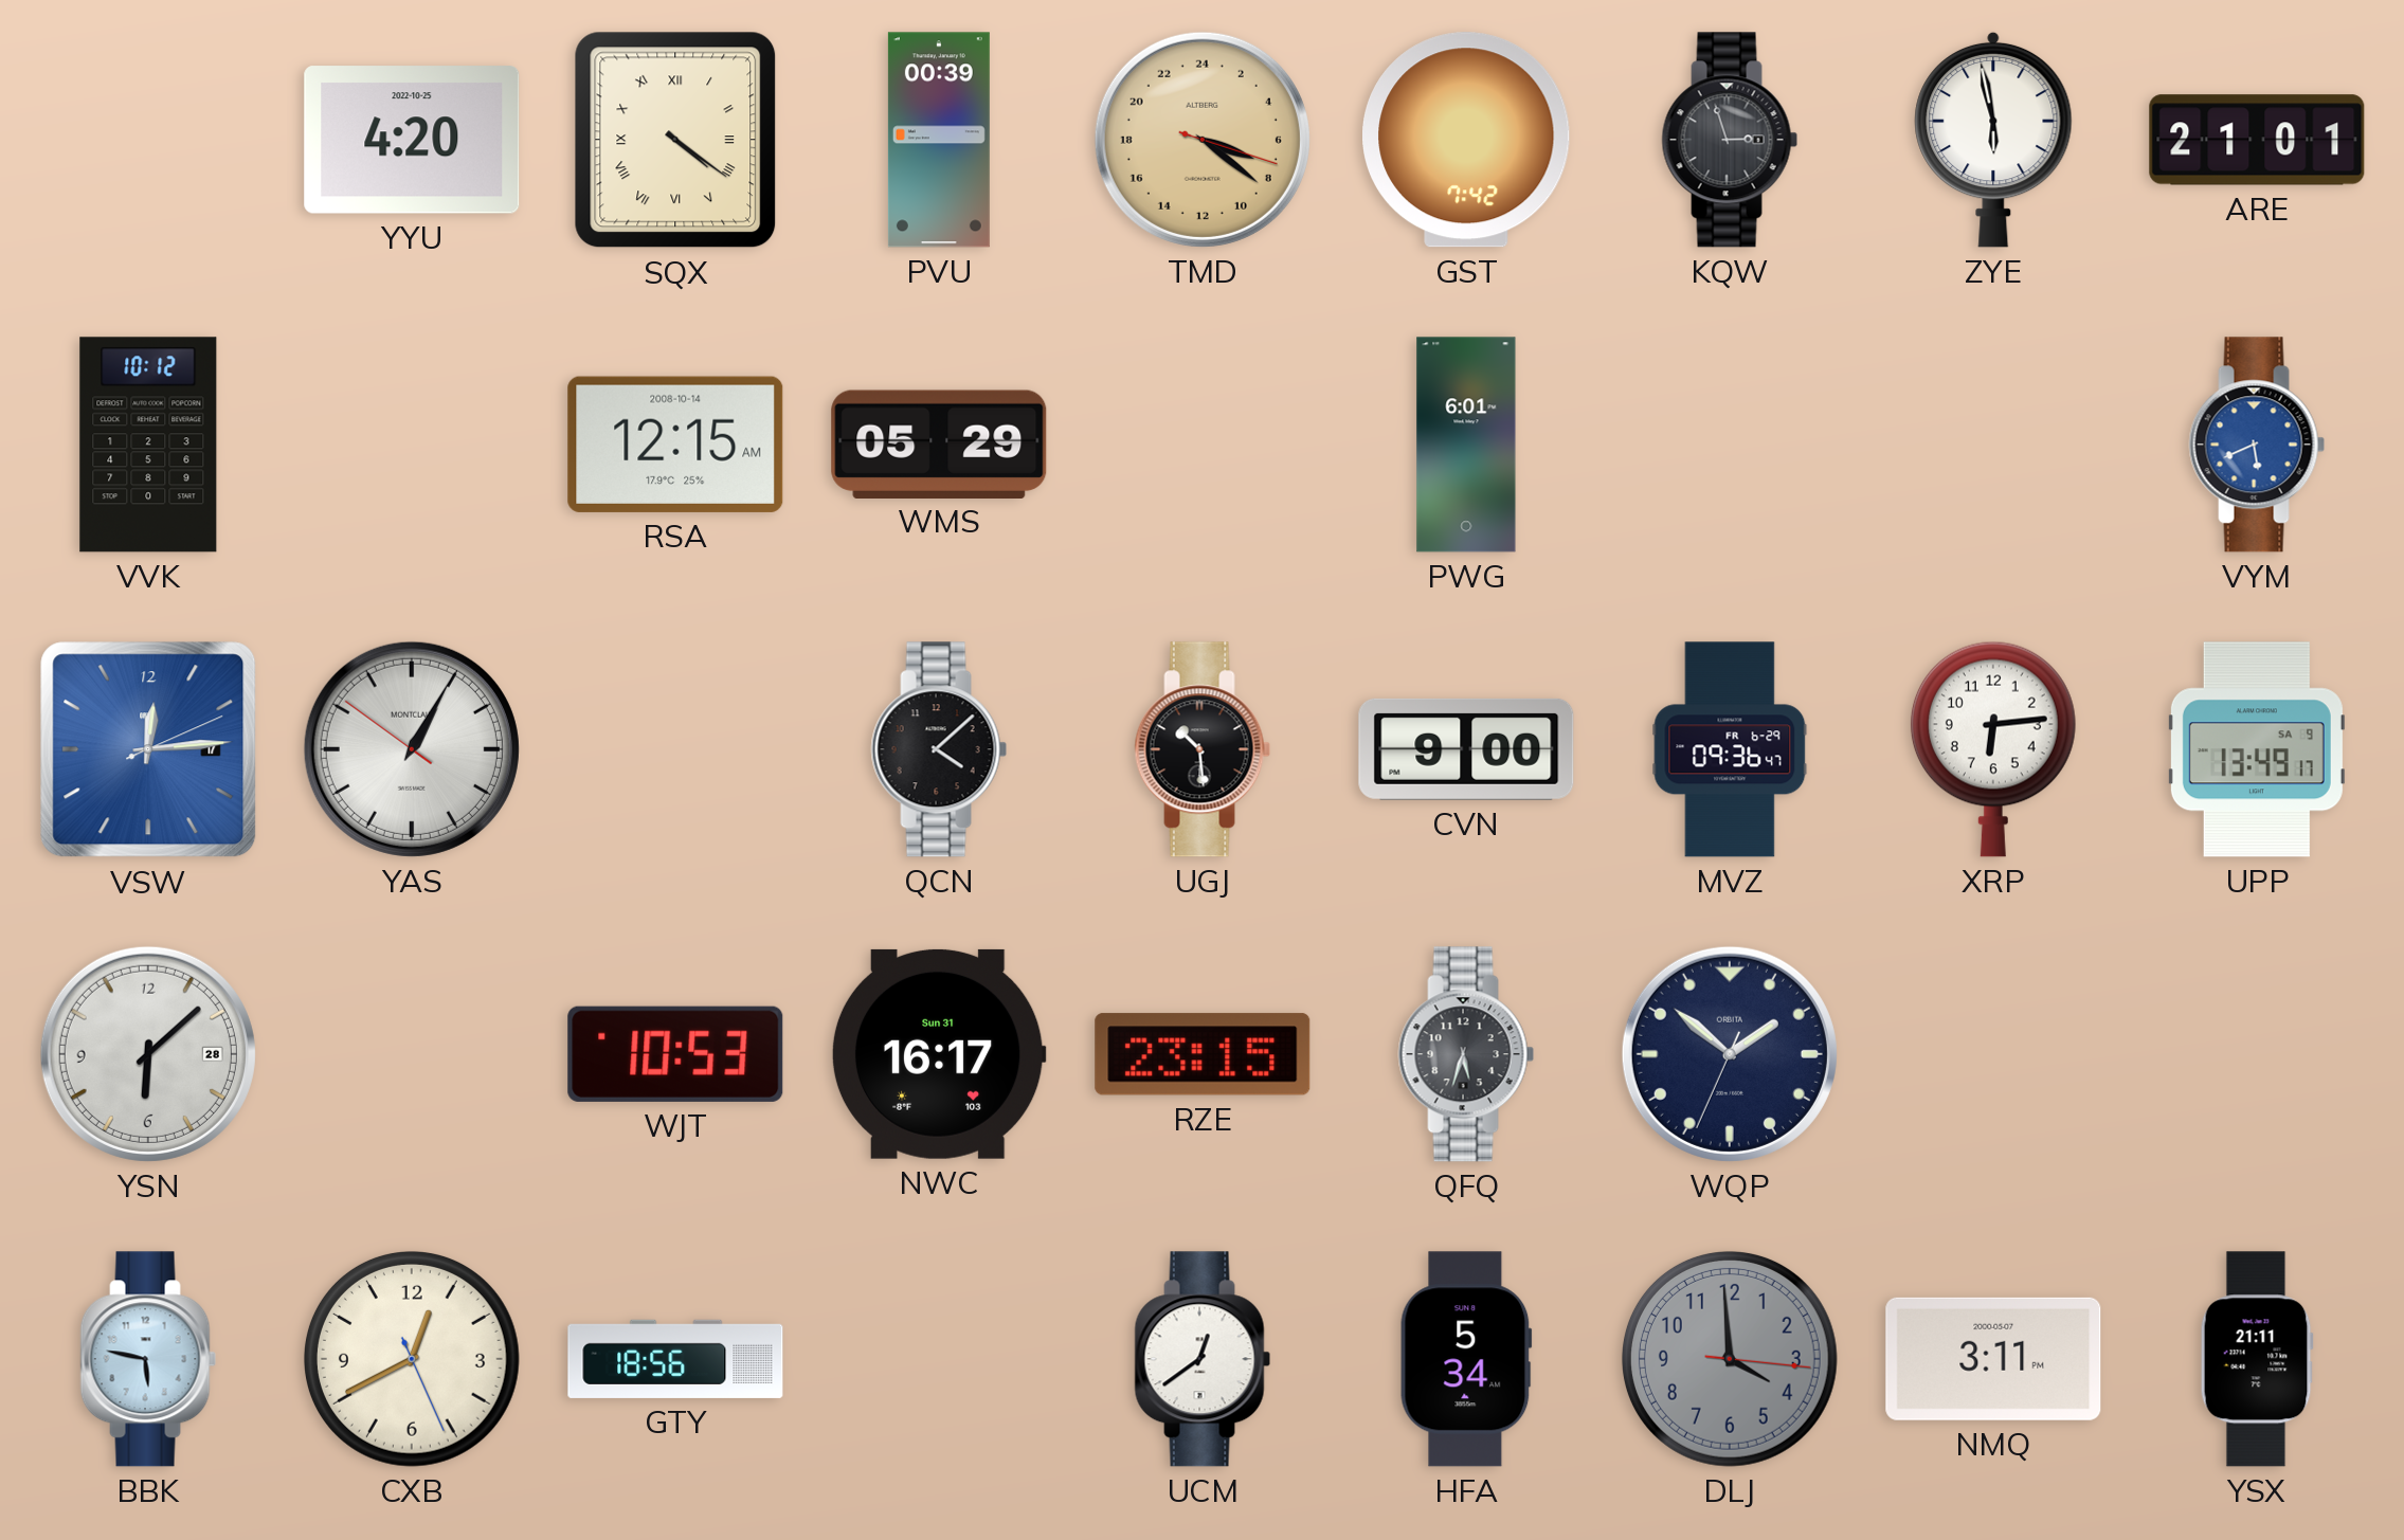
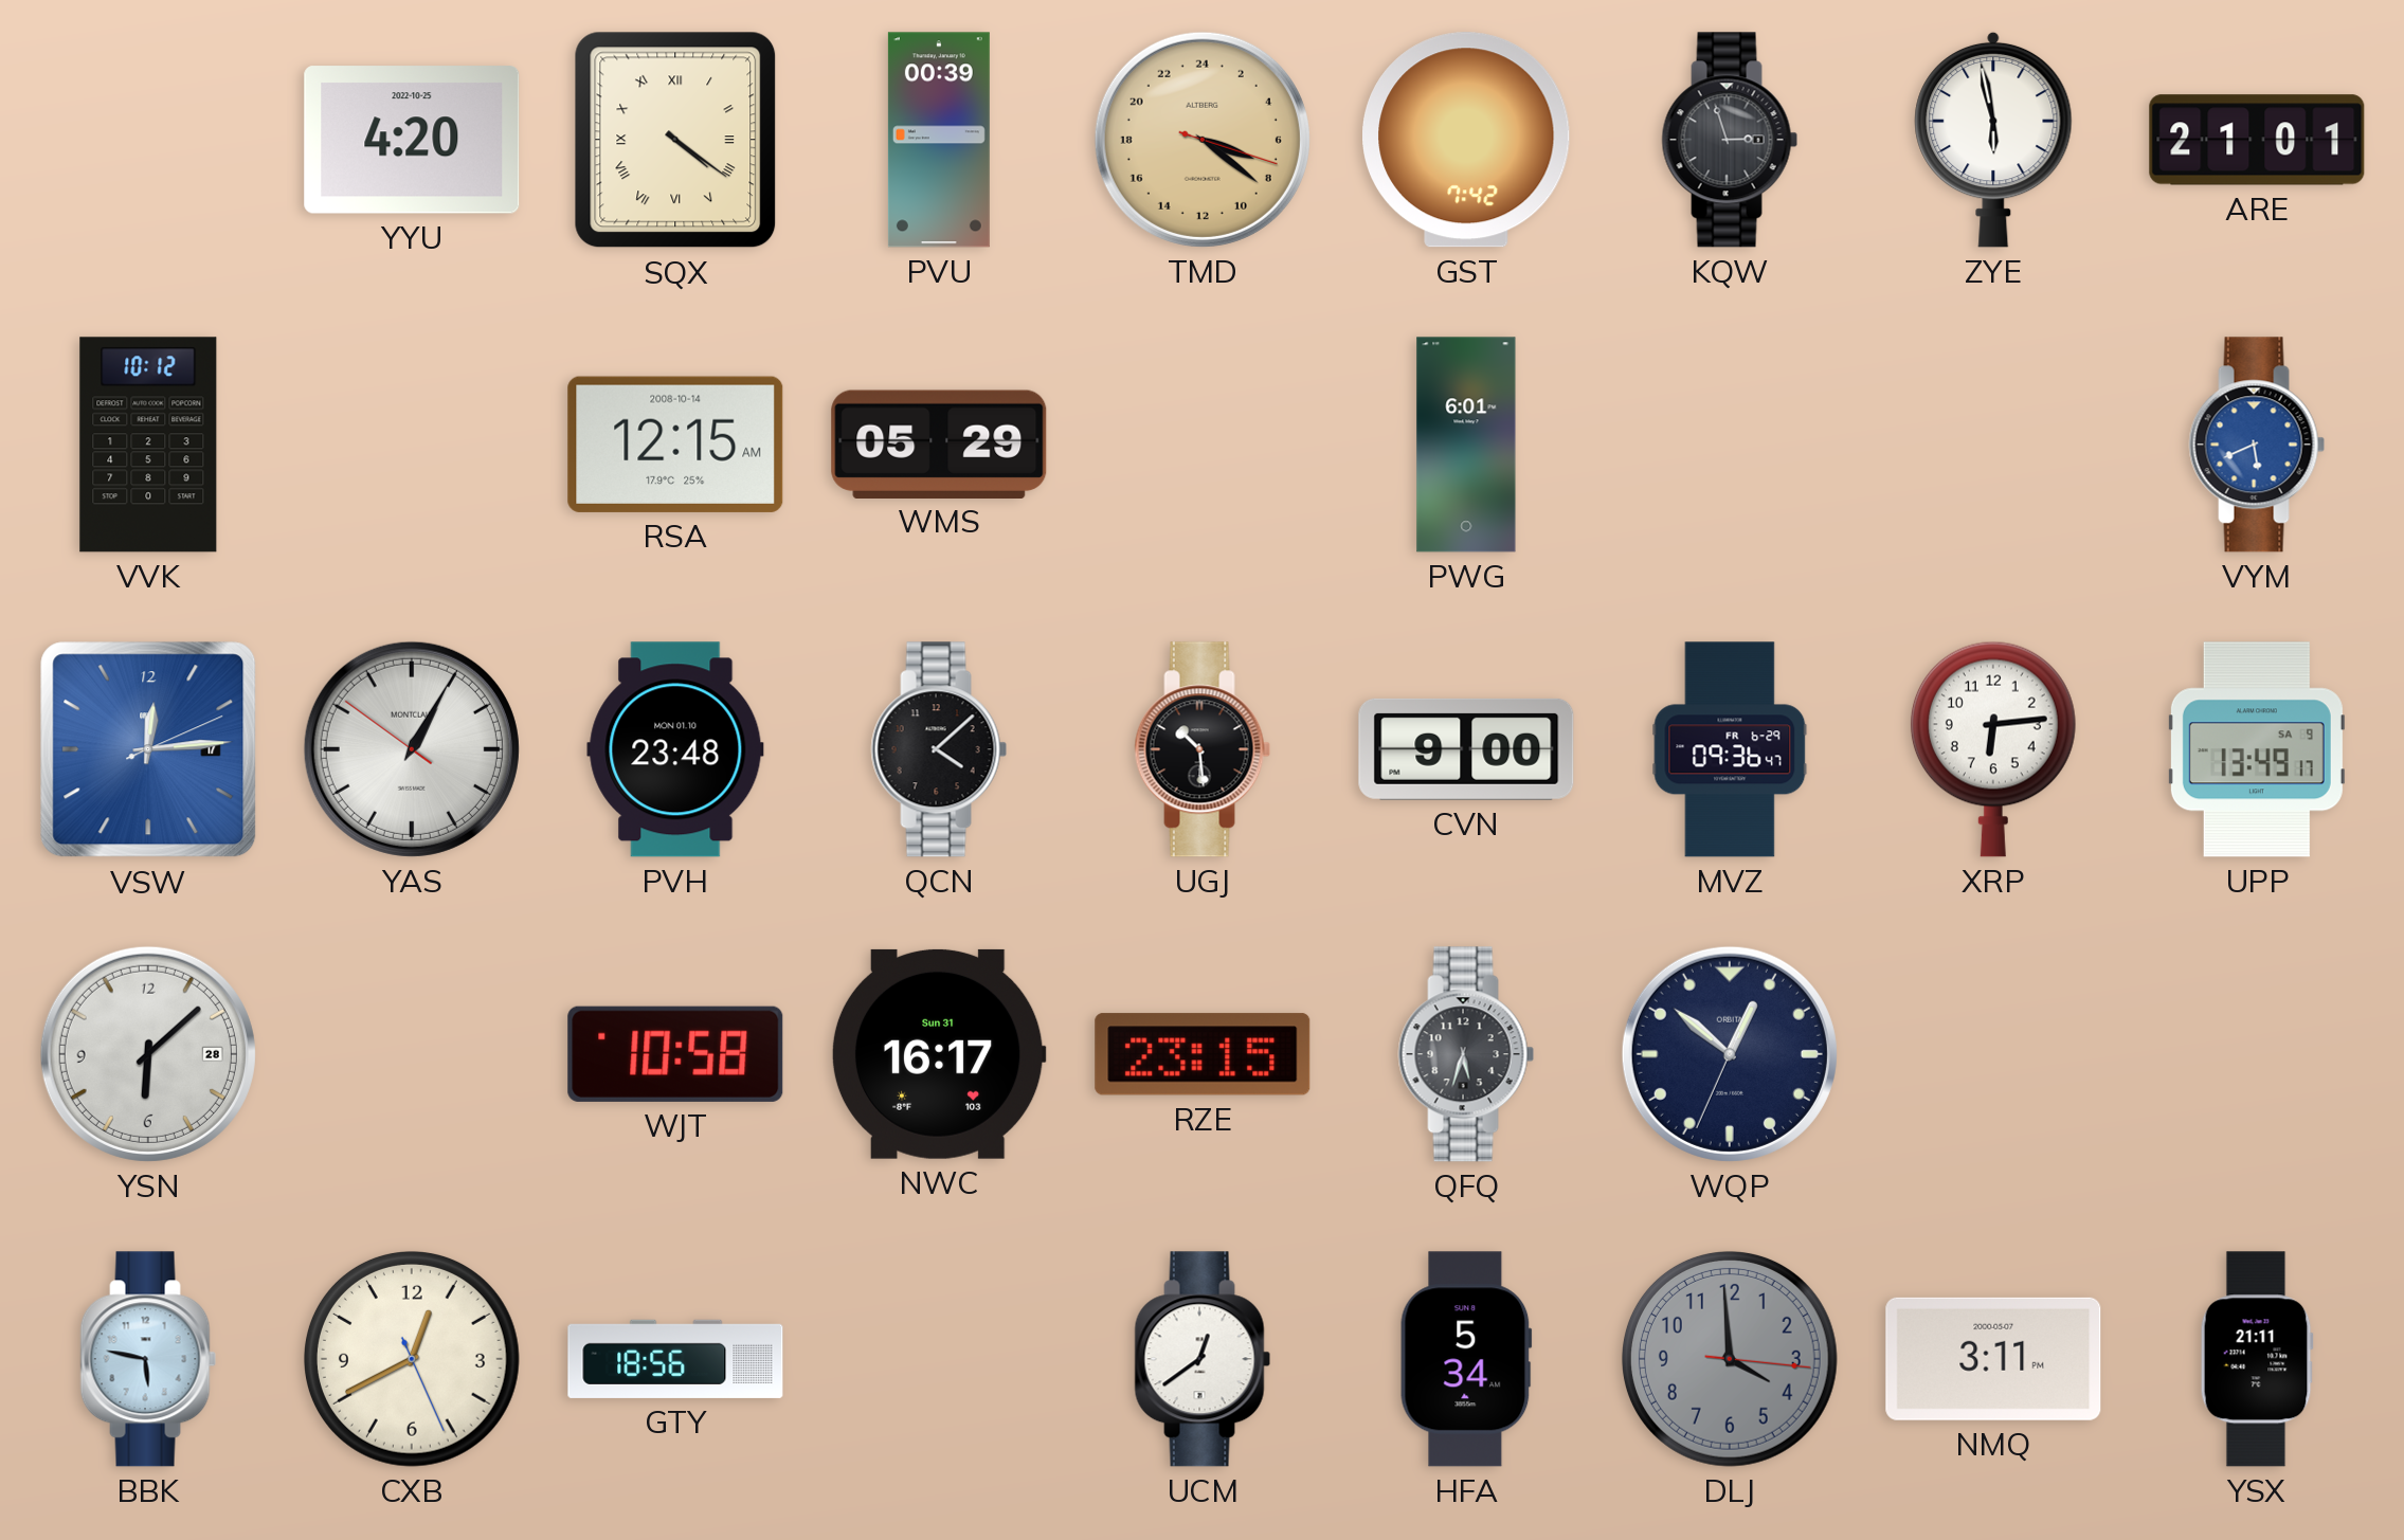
PVH: none -> 23:48
WJT: 10:53 -> 10:58
WQP: 1:51 -> 12:51
